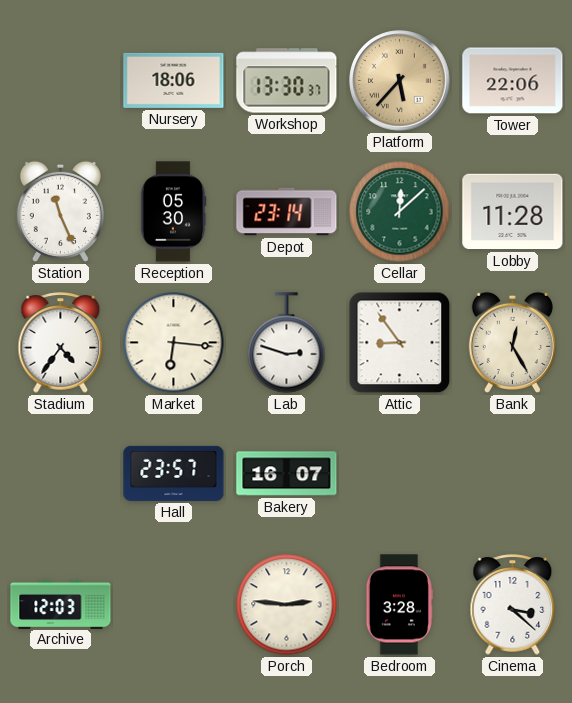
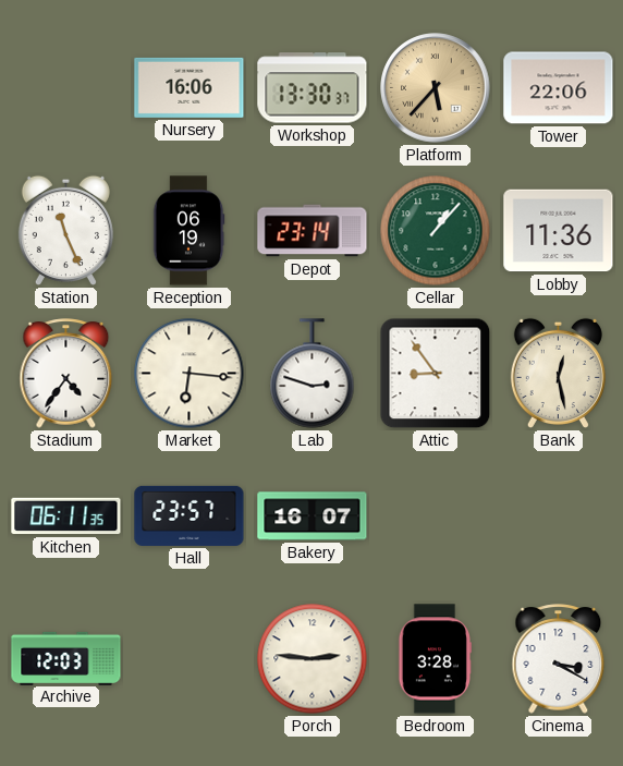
Nursery: 18:06 -> 16:06
Reception: 05:30 -> 06:19
Cellar: 12:08 -> 1:07
Lobby: 11:28 -> 11:36
Bank: 12:25 -> 12:28
Kitchen: none -> 06:11
Cinema: 3:22 -> 3:20
